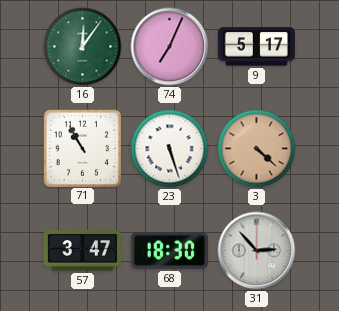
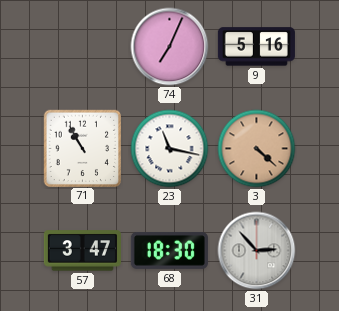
16: 12:06 -> none
9: 5:17 -> 5:16
23: 5:27 -> 11:17
